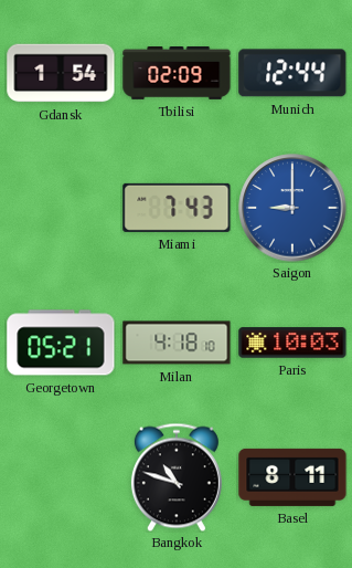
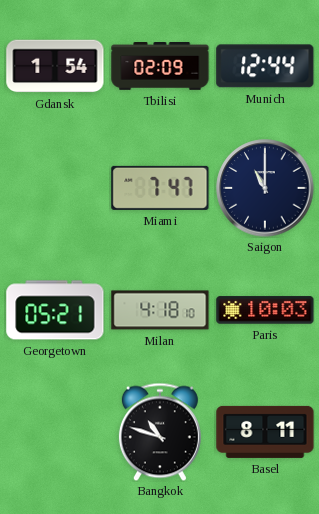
Miami: 7:43 -> 7:47
Saigon: 9:00 -> 11:00
Saigon dial: blue -> navy
